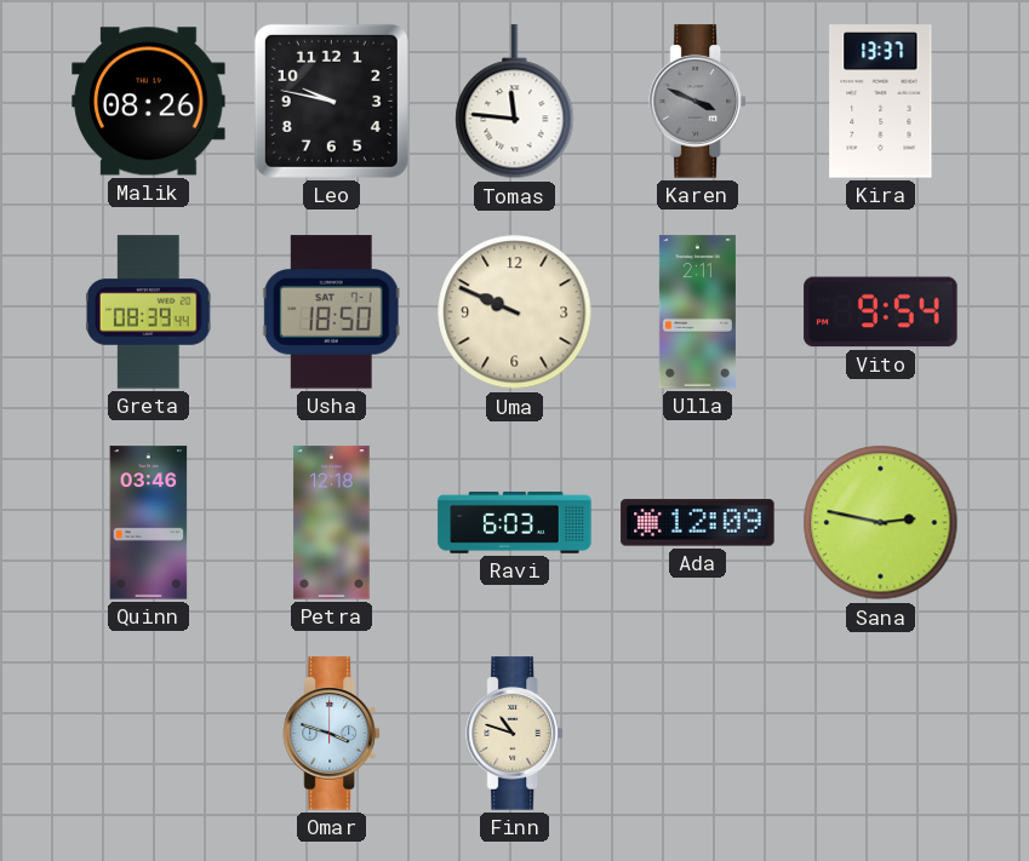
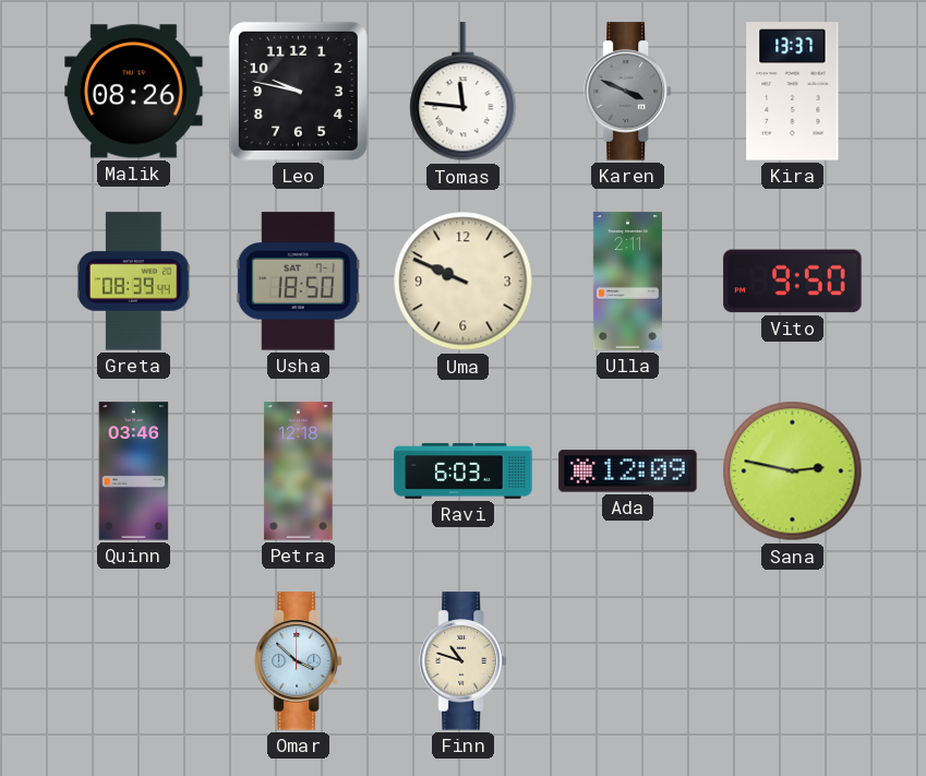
Vito: 9:54 -> 9:50
Omar: 3:48 -> 3:52
